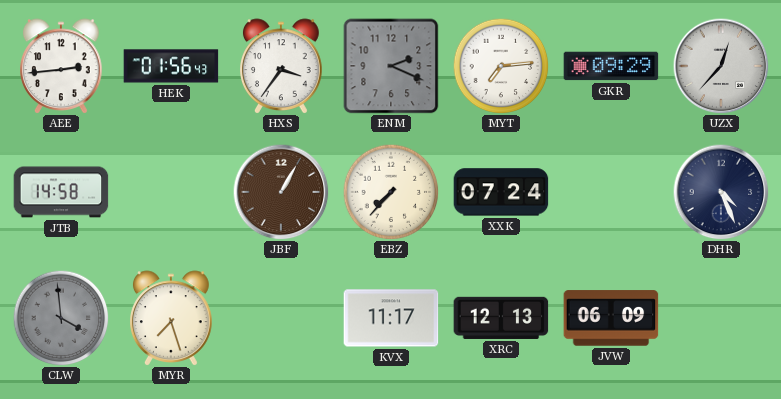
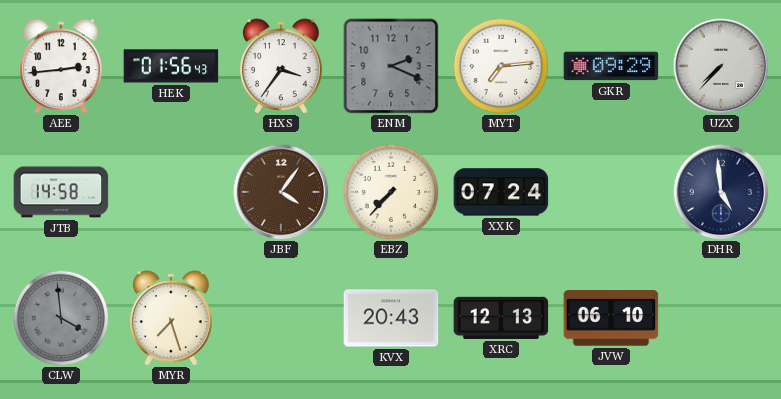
UZX: 12:37 -> 7:37
JBF: 1:05 -> 4:06
DHR: 4:26 -> 4:59
KVX: 11:17 -> 20:43
JVW: 06:09 -> 06:10
